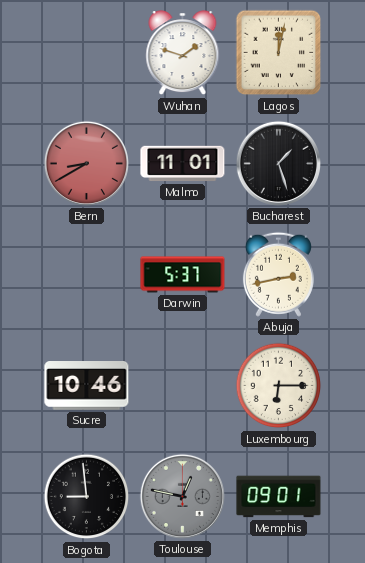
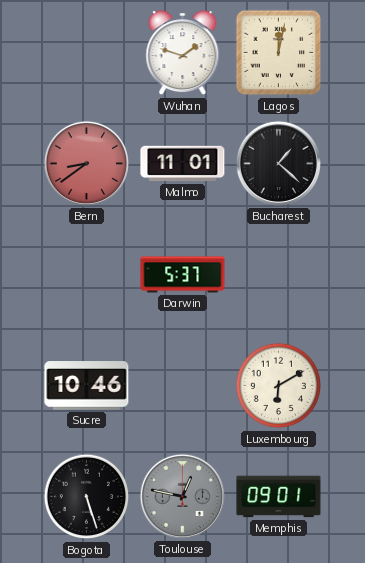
Bern: 8:40 -> 8:39
Bucharest: 1:27 -> 1:22
Abuja: 2:43 -> none
Luxembourg: 6:15 -> 6:10
Bogota: 8:59 -> 5:27
